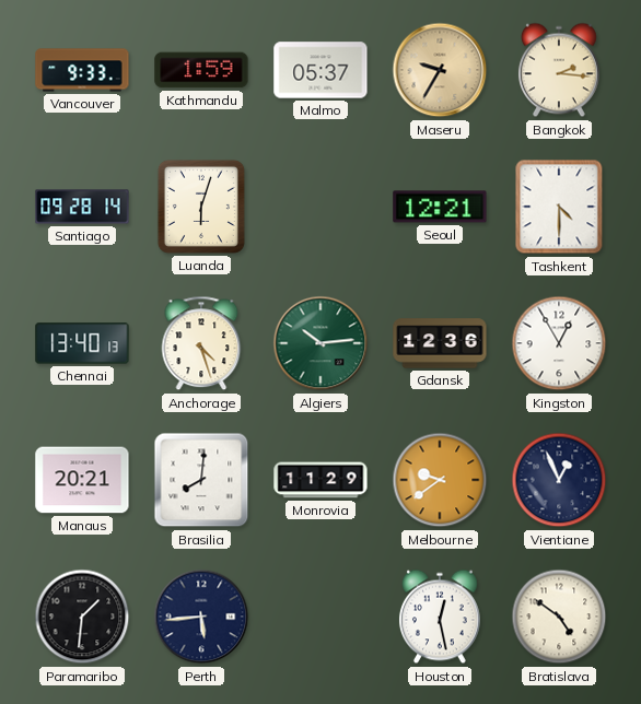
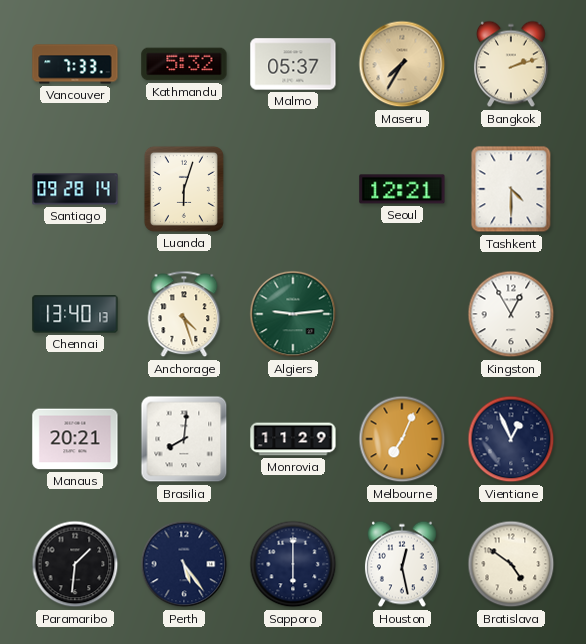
Vancouver: 9:33 -> 7:33
Kathmandu: 1:59 -> 5:32
Maseru: 9:35 -> 7:35
Bangkok: 2:16 -> 2:12
Algiers: 10:14 -> 9:14
Gdansk: 12:36 -> none
Melbourne: 9:39 -> 7:04
Perth: 5:44 -> 5:24
Sapporo: none -> 6:00
